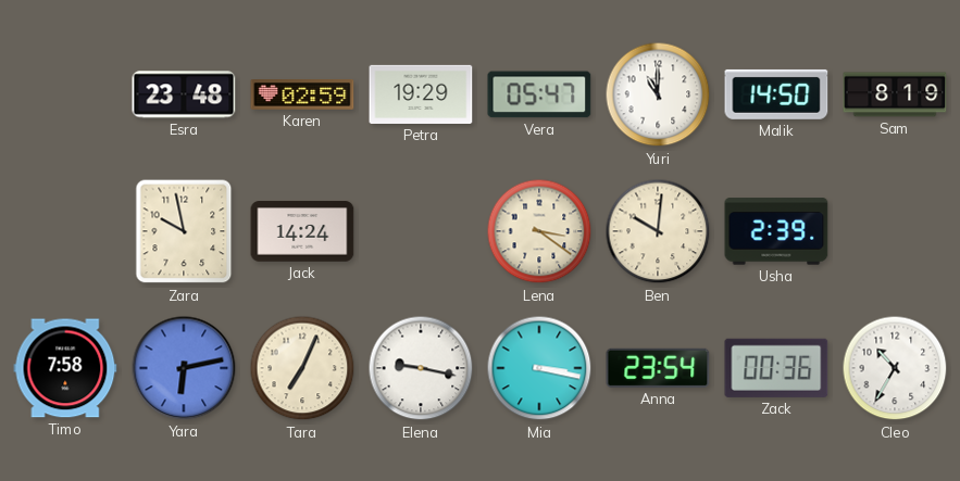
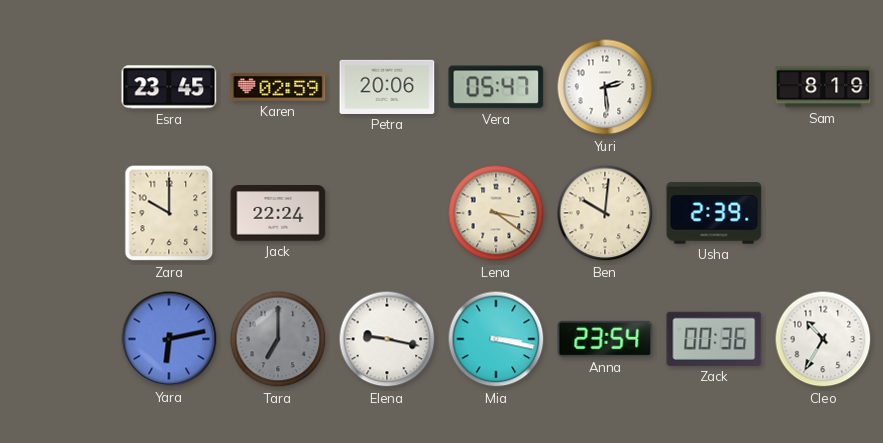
Esra: 23:48 -> 23:45
Petra: 19:29 -> 20:06
Yuri: 11:00 -> 2:29
Malik: 14:50 -> none
Zara: 9:58 -> 10:00
Jack: 14:24 -> 22:24
Timo: 7:58 -> none
Tara: 7:04 -> 7:00
Tara dial: cream -> grey
